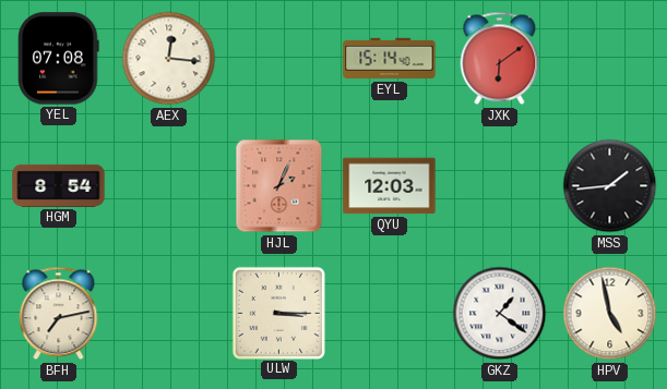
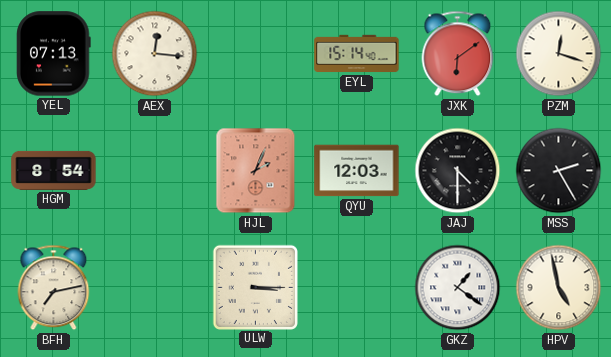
YEL: 07:08 -> 07:13
PZM: none -> 12:18
JAJ: none -> 4:30
MSS: 1:44 -> 2:25
